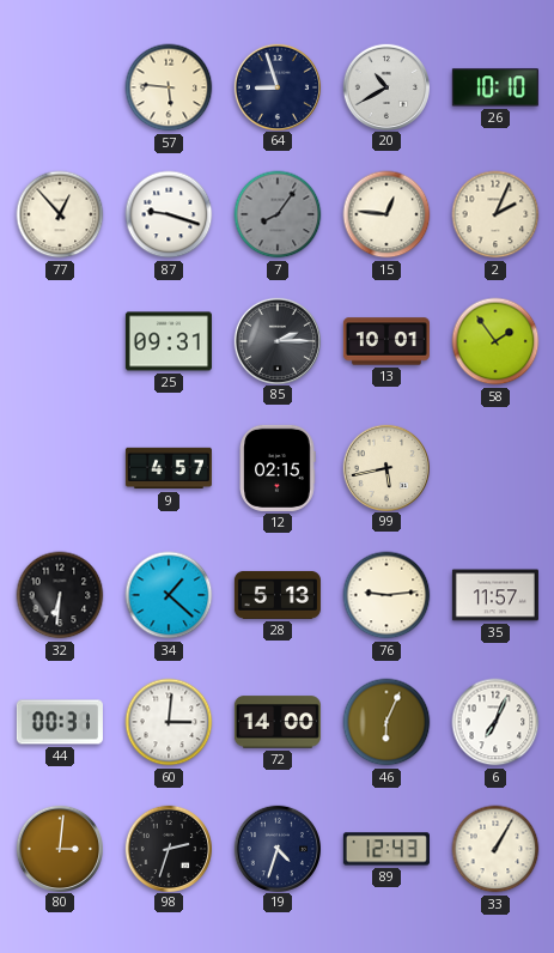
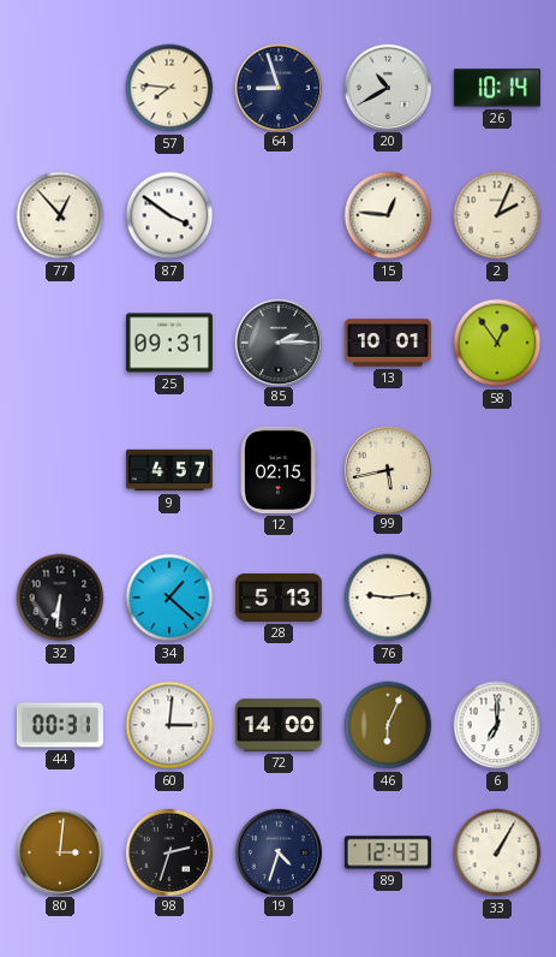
57: 5:46 -> 7:46
26: 10:10 -> 10:14
87: 9:18 -> 3:51
7: 8:06 -> none
58: 1:54 -> 12:54
35: 11:57 -> none
6: 7:04 -> 7:00
